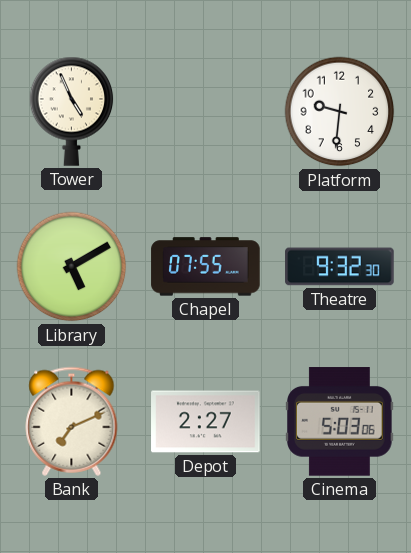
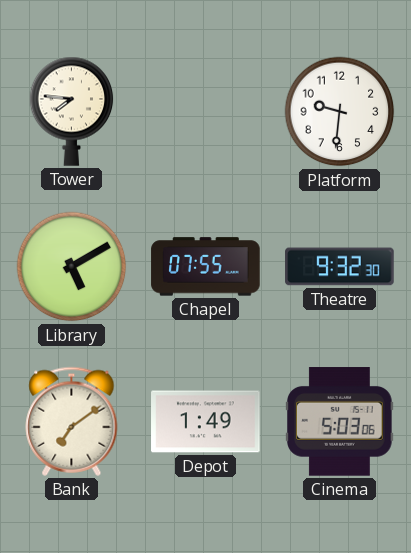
Tower: 4:56 -> 7:46
Bank: 7:11 -> 7:09
Depot: 2:27 -> 1:49
